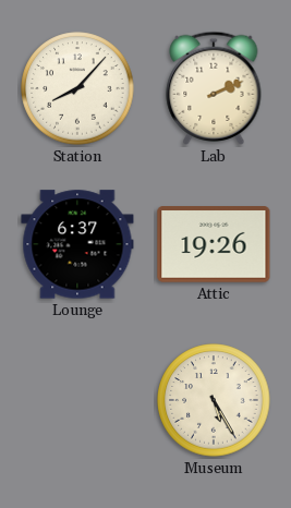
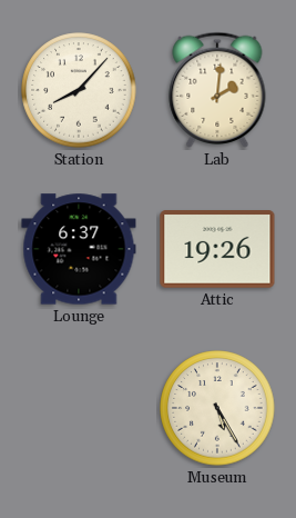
Lab: 2:11 -> 2:01
